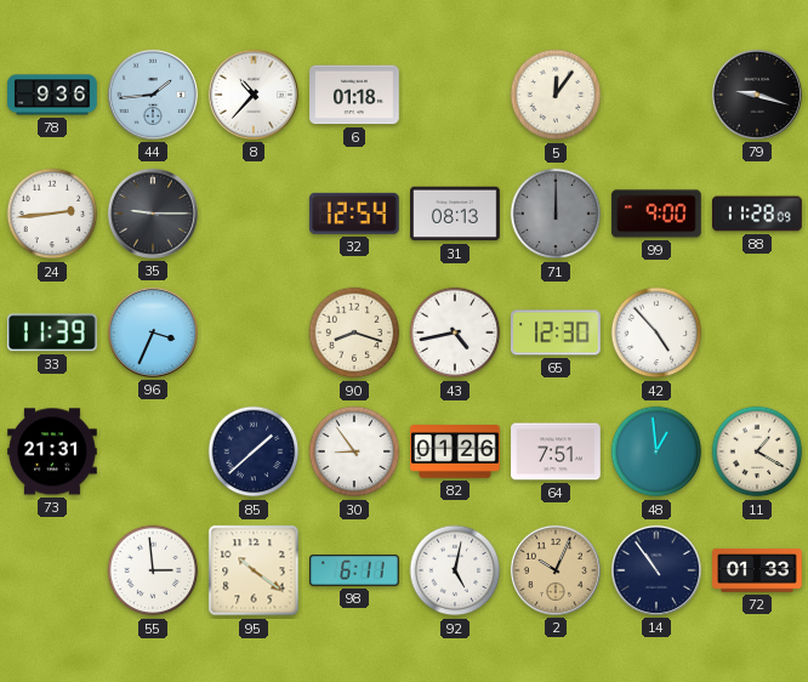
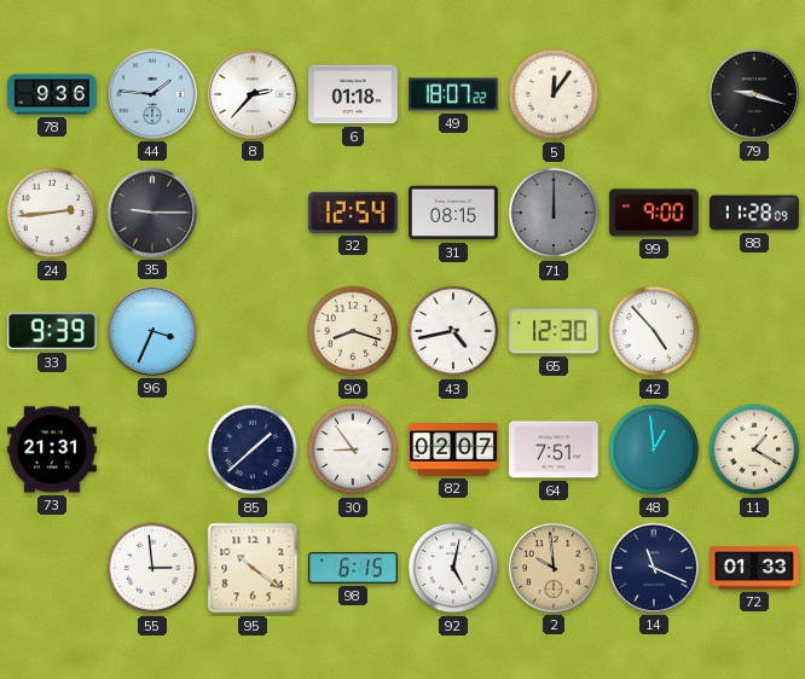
44: 1:44 -> 1:46
8: 10:37 -> 2:37
49: none -> 18:07
31: 08:13 -> 08:15
33: 11:39 -> 9:39
82: 01:26 -> 02:07
98: 6:11 -> 6:15
2: 10:04 -> 9:59
14: 10:54 -> 11:19
